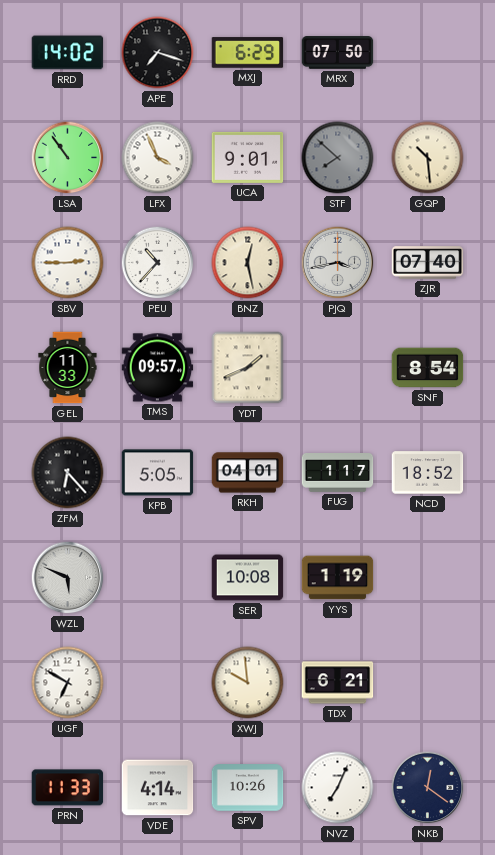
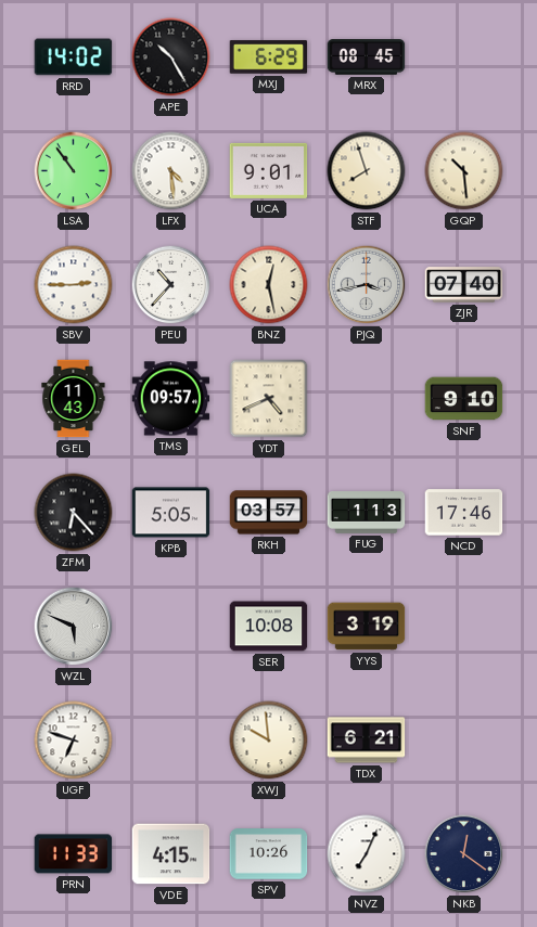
APE: 7:18 -> 10:25
MRX: 07:50 -> 08:45
LFX: 3:56 -> 4:29
STF: 7:52 -> 7:57
STF dial: grey -> cream
GEL: 11:33 -> 11:43
YDT: 1:41 -> 4:41
SNF: 8:54 -> 9:10
RKH: 04:01 -> 03:57
FUG: 1:17 -> 1:13
NCD: 18:52 -> 17:46
YYS: 1:19 -> 3:19
UGF: 6:50 -> 6:48
VDE: 4:14 -> 4:15
